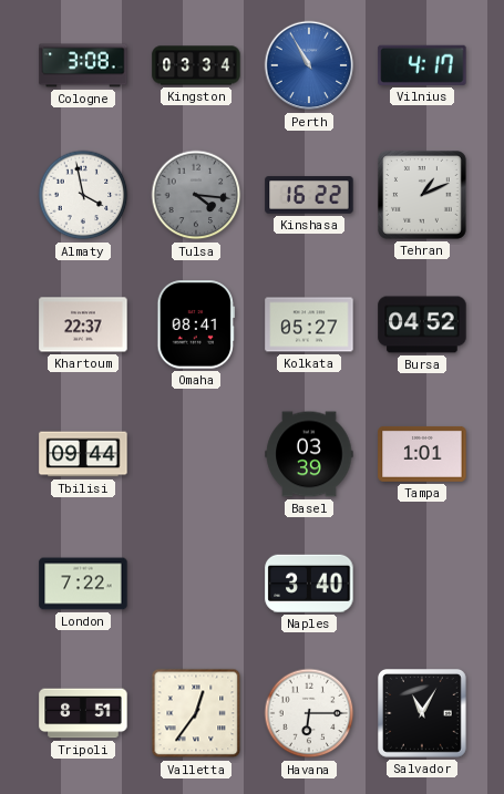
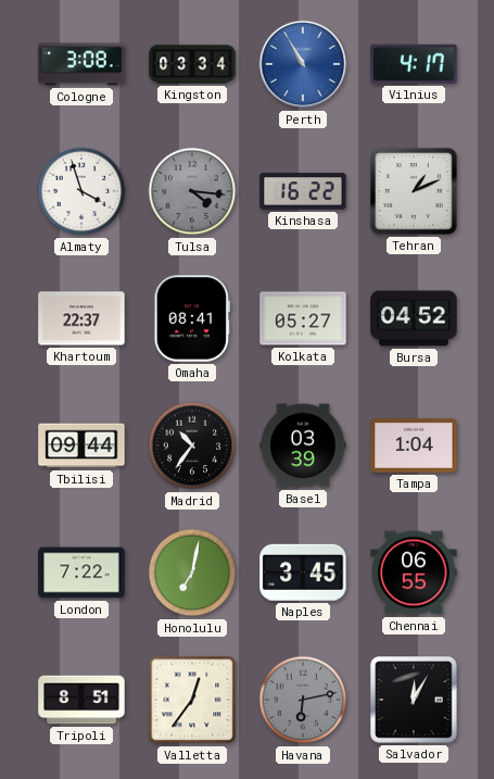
Almaty: 3:58 -> 3:57
Madrid: none -> 10:36
Tampa: 1:01 -> 1:04
Honolulu: none -> 7:02
Naples: 3:40 -> 3:45
Chennai: none -> 06:55
Havana: 6:15 -> 6:13
Havana dial: white -> grey
Salvador: 11:05 -> 12:05
